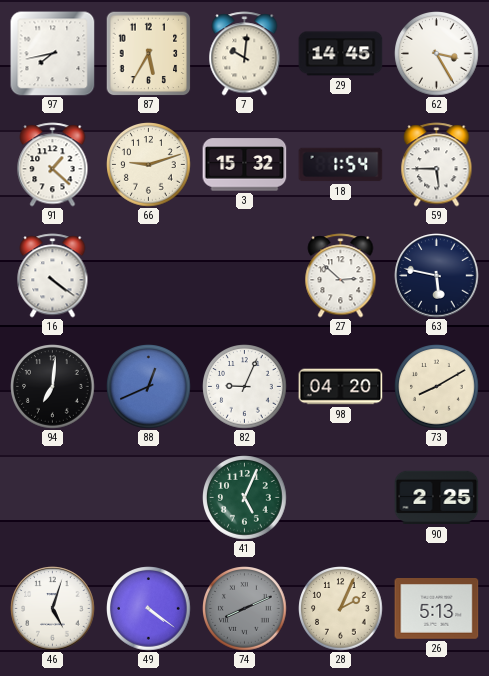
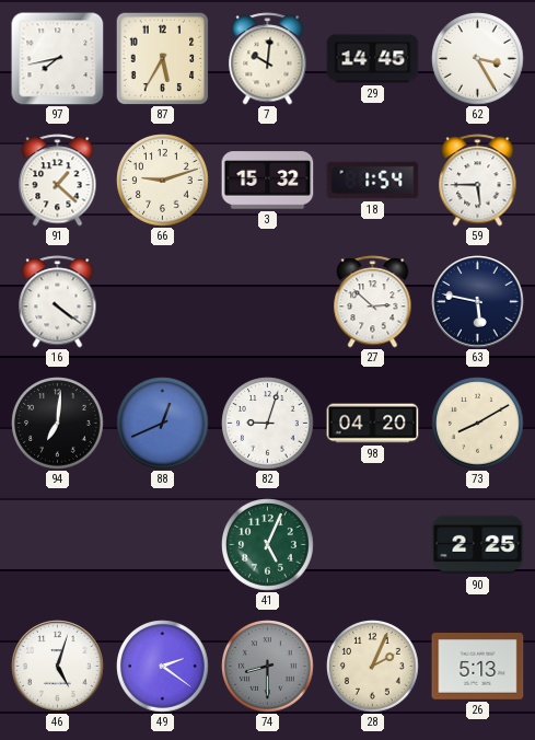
82: 9:04 -> 9:03
49: 4:21 -> 2:21
74: 8:11 -> 8:30
